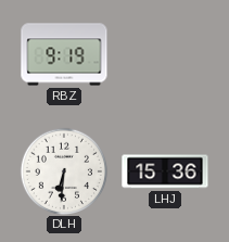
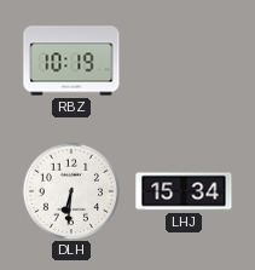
RBZ: 9:19 -> 10:19
LHJ: 15:36 -> 15:34
